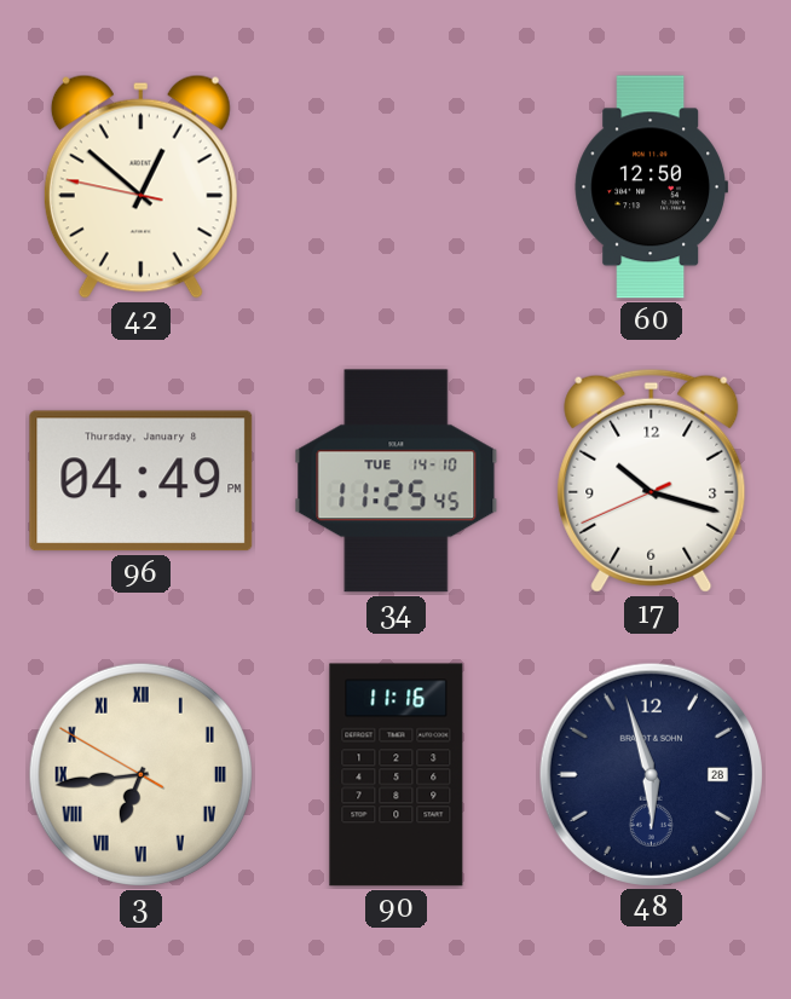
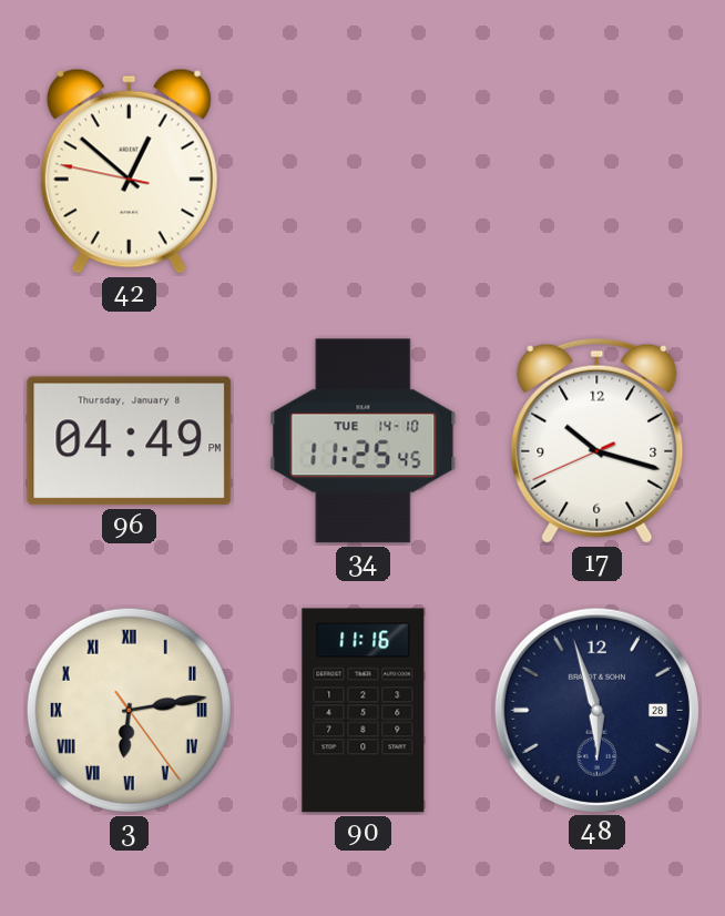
60: 12:50 -> none
3: 6:43 -> 6:13
